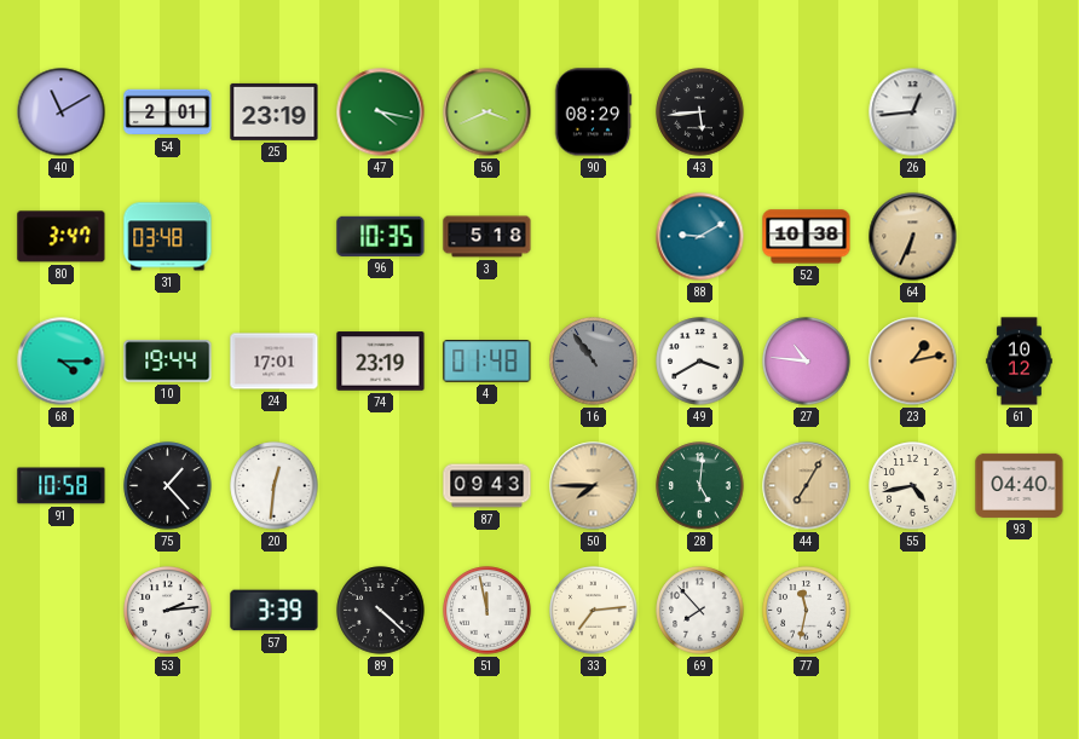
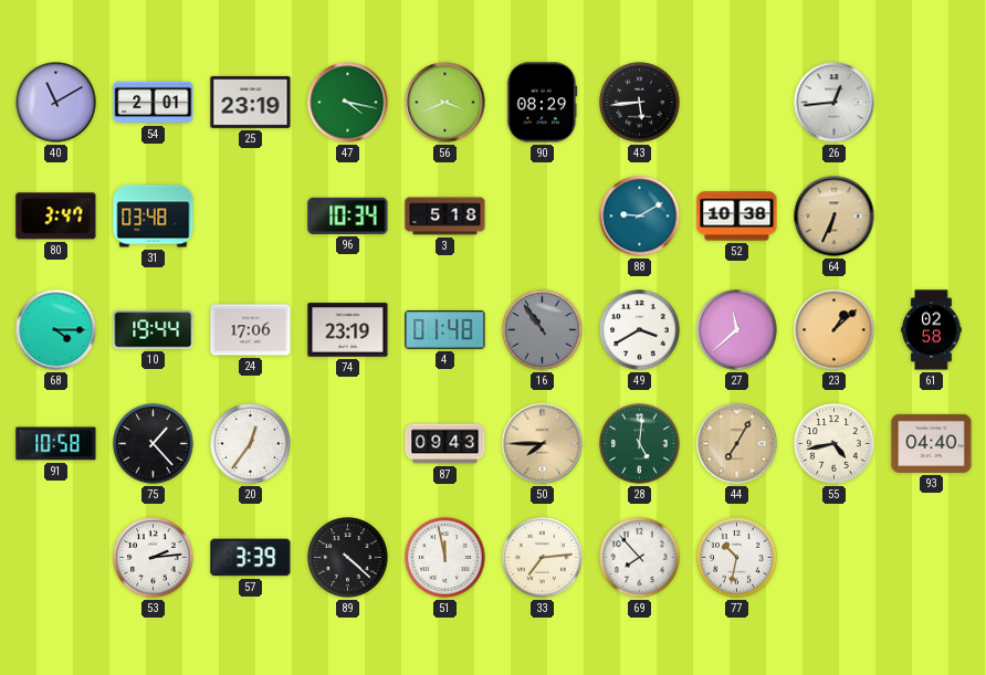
96: 10:35 -> 10:34
24: 17:01 -> 17:06
27: 10:46 -> 11:38
23: 1:13 -> 1:08
61: 10:12 -> 02:58
20: 12:31 -> 12:36
77: 11:32 -> 10:32
